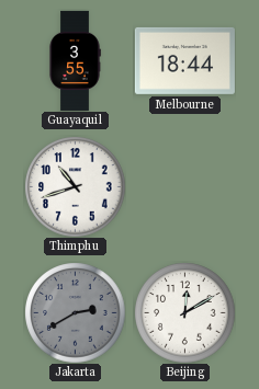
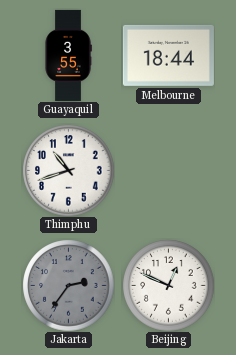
Jakarta: 2:40 -> 2:36
Beijing: 12:10 -> 12:49
